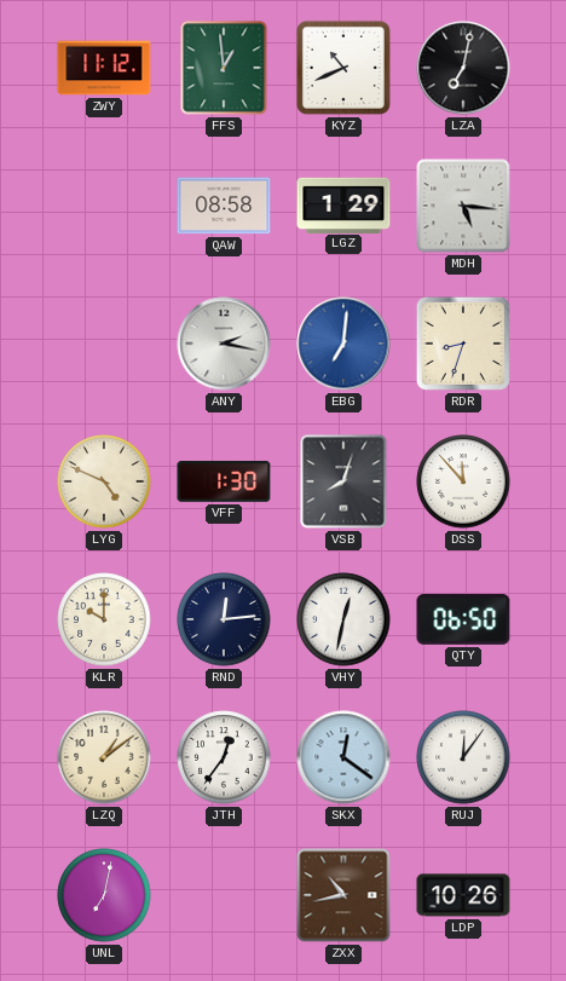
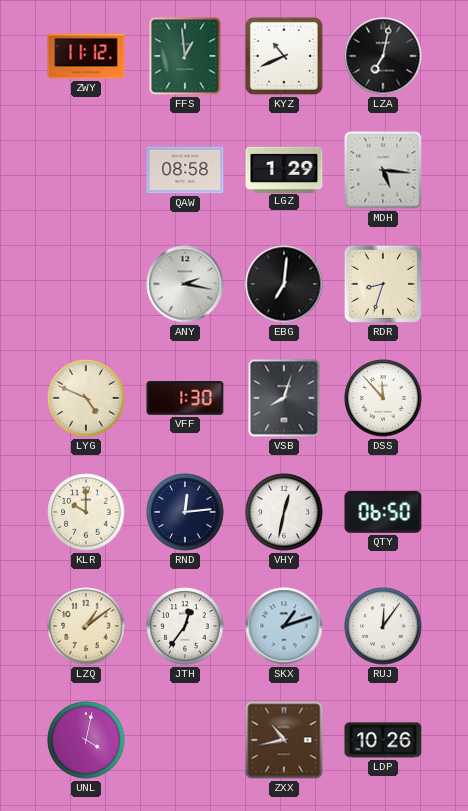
EBG dial: blue -> black
SKX: 12:21 -> 1:12
UNL: 7:02 -> 4:02
